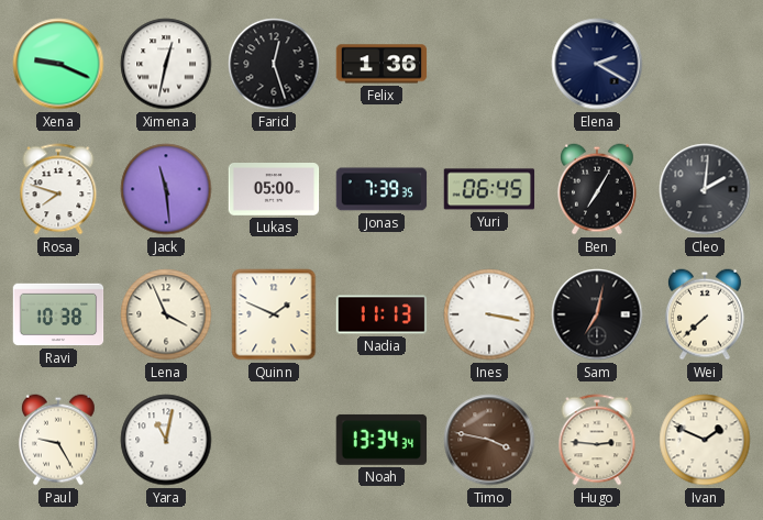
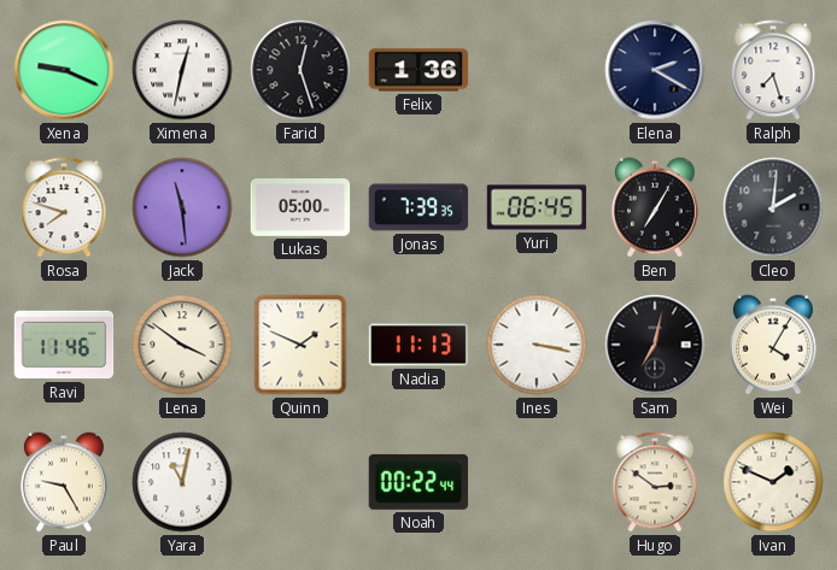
Ralph: none -> 7:27
Ravi: 10:38 -> 11:46
Lena: 3:56 -> 3:51
Wei: 7:38 -> 4:05
Noah: 13:34 -> 00:22
Timo: 3:47 -> none
Hugo: 2:46 -> 2:51
